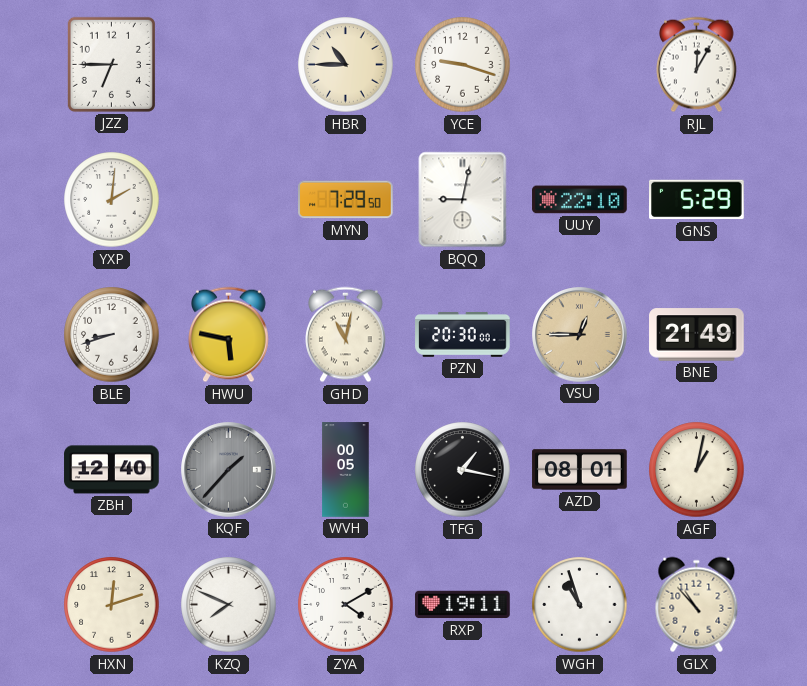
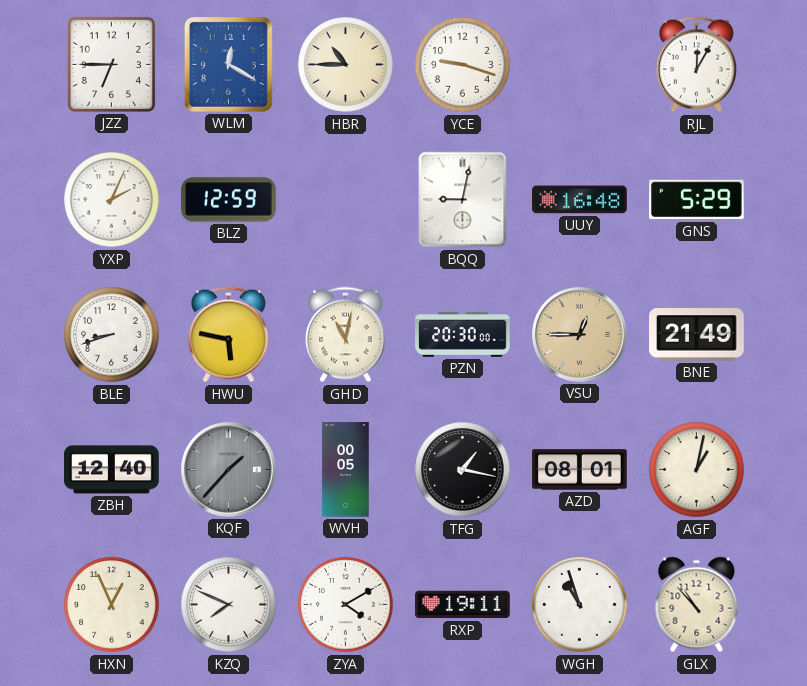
WLM: none -> 12:20
YXP: 2:01 -> 2:04
BLZ: none -> 12:59
MYN: 7:29 -> none
UUY: 22:10 -> 16:48
HXN: 12:12 -> 12:56
